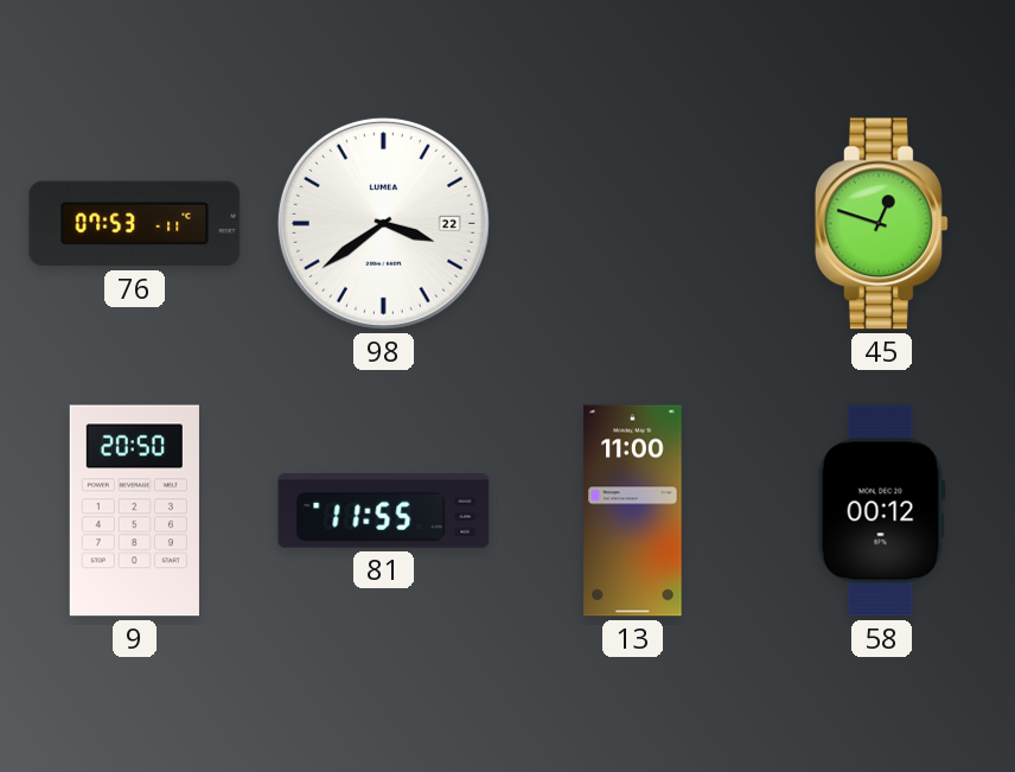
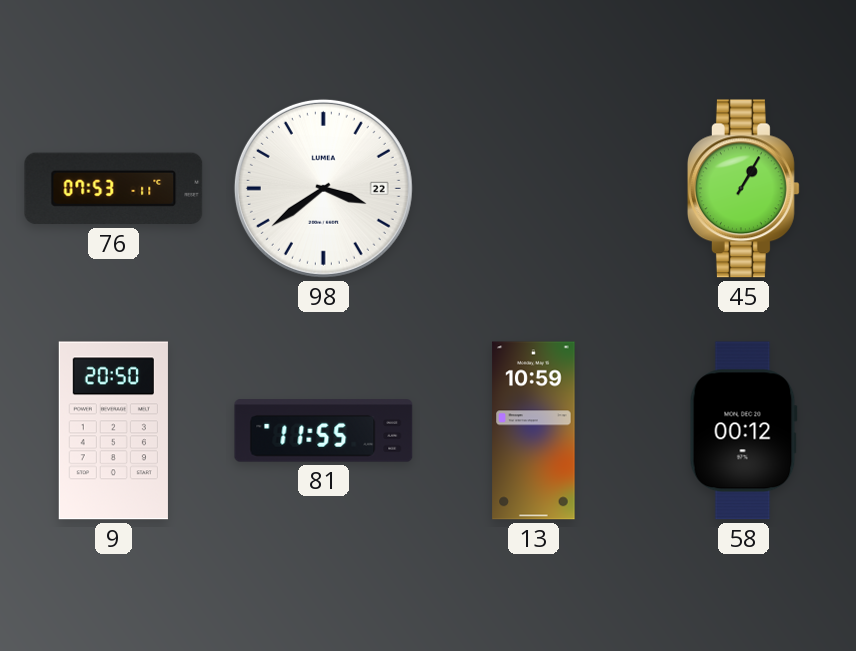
45: 12:48 -> 1:05
13: 11:00 -> 10:59
